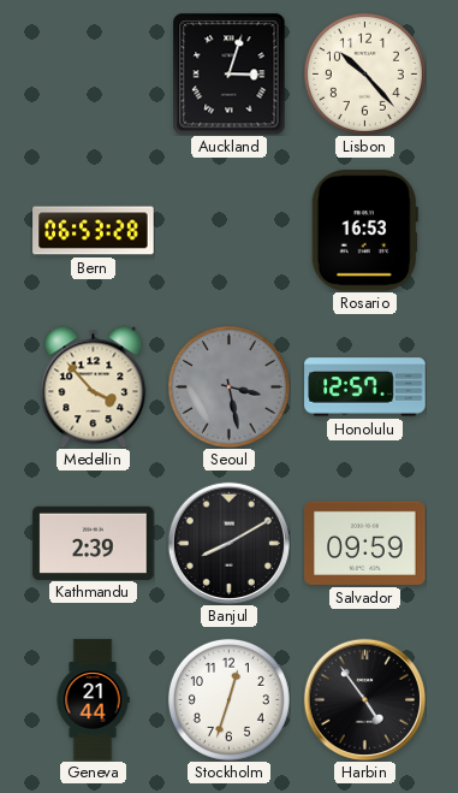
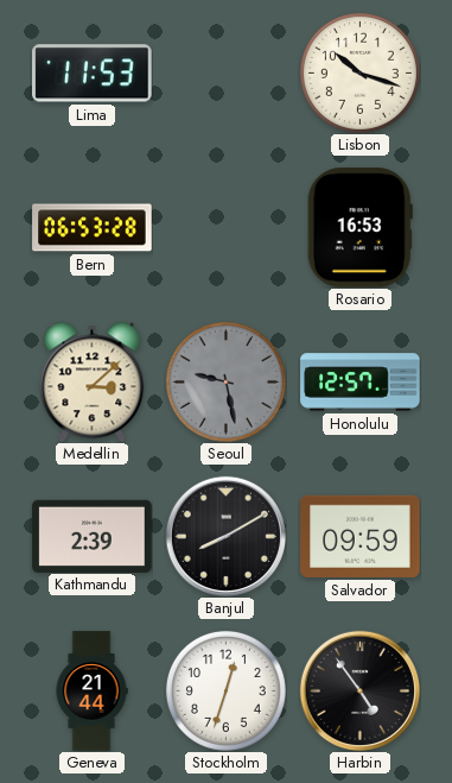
Lima: none -> 11:53
Auckland: 3:03 -> none
Lisbon: 10:23 -> 10:18
Medellin: 3:53 -> 3:08
Seoul: 3:28 -> 9:28
